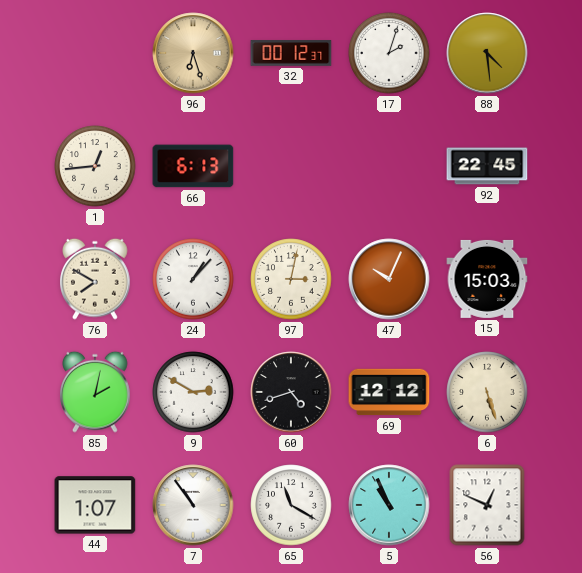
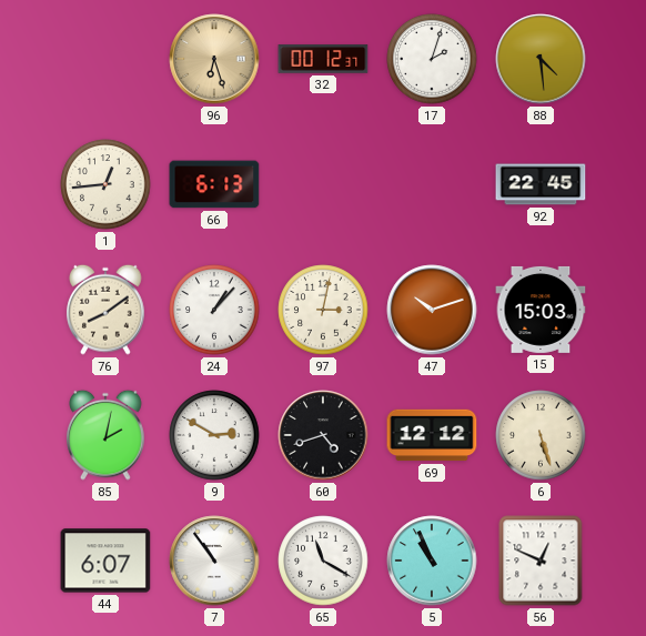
76: 7:50 -> 8:09
47: 10:04 -> 10:12
44: 1:07 -> 6:07
